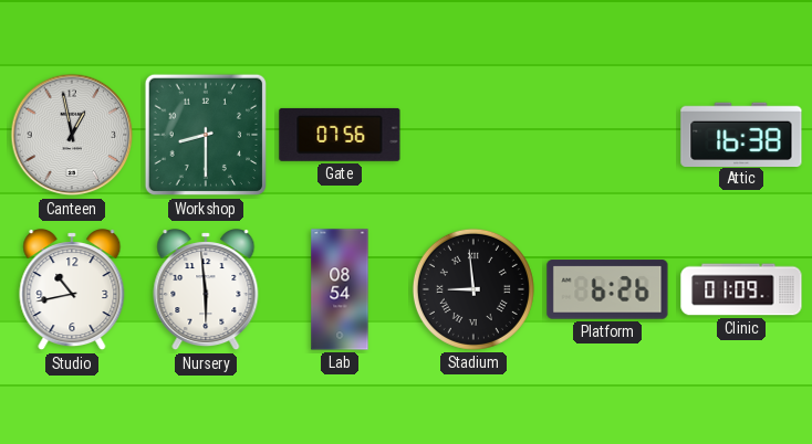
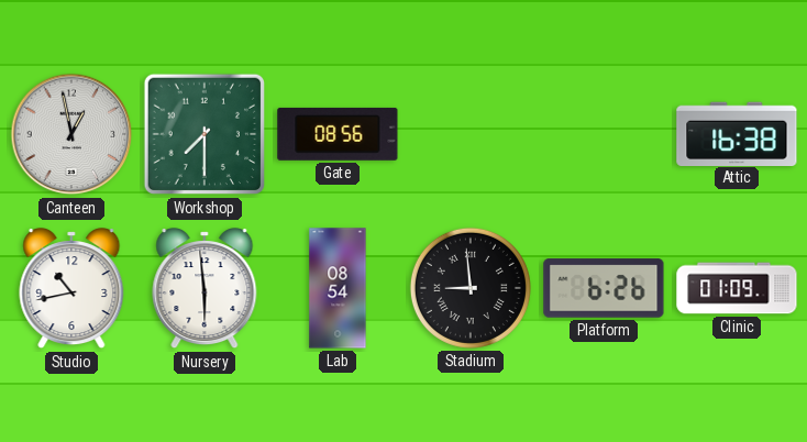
Workshop: 8:30 -> 7:30
Gate: 07:56 -> 08:56
